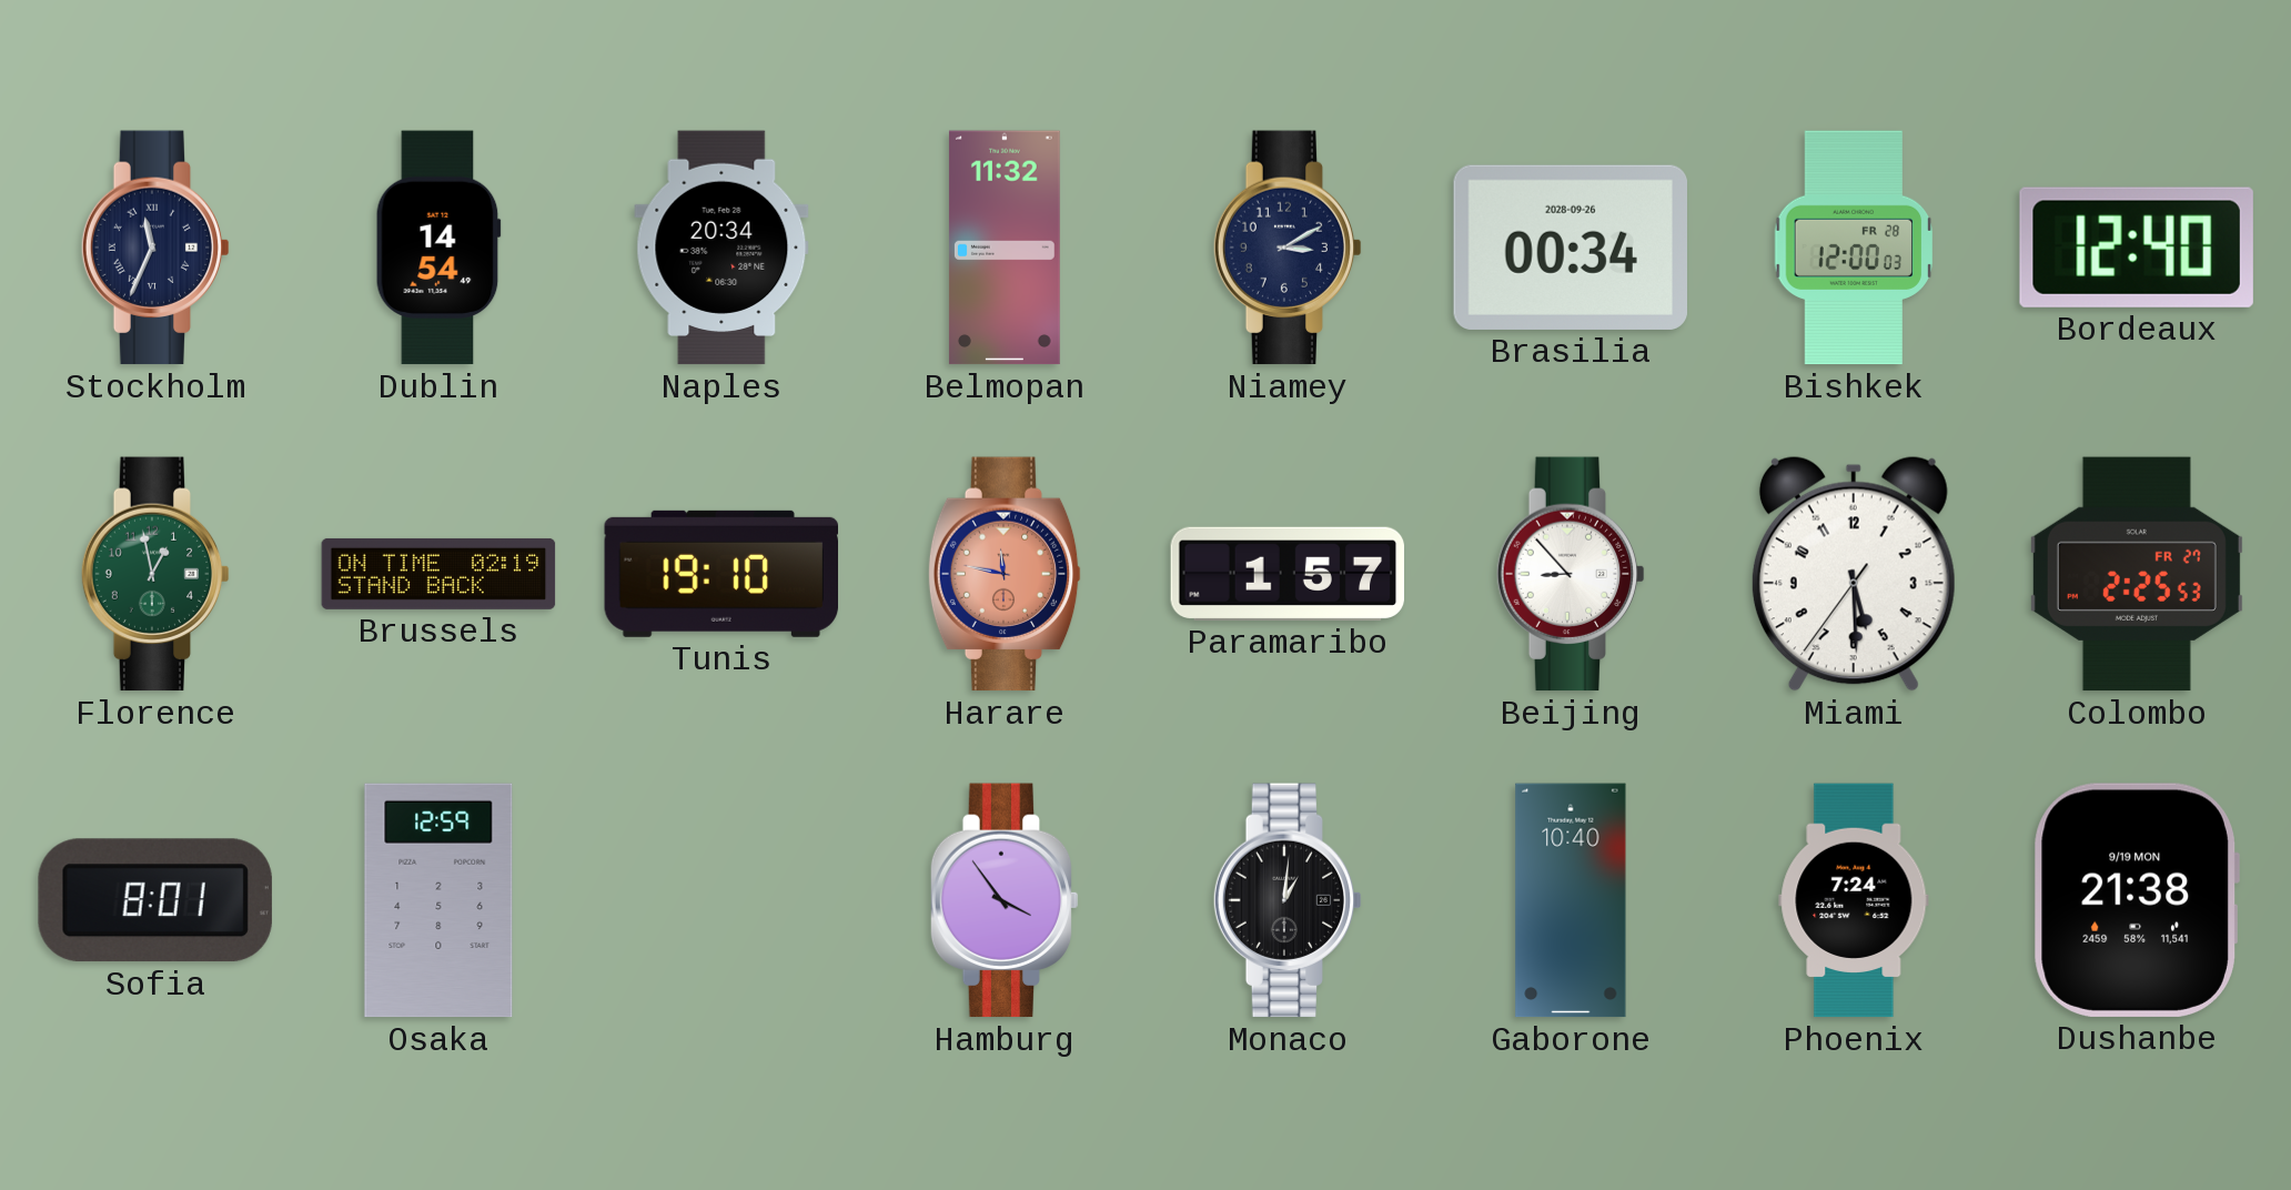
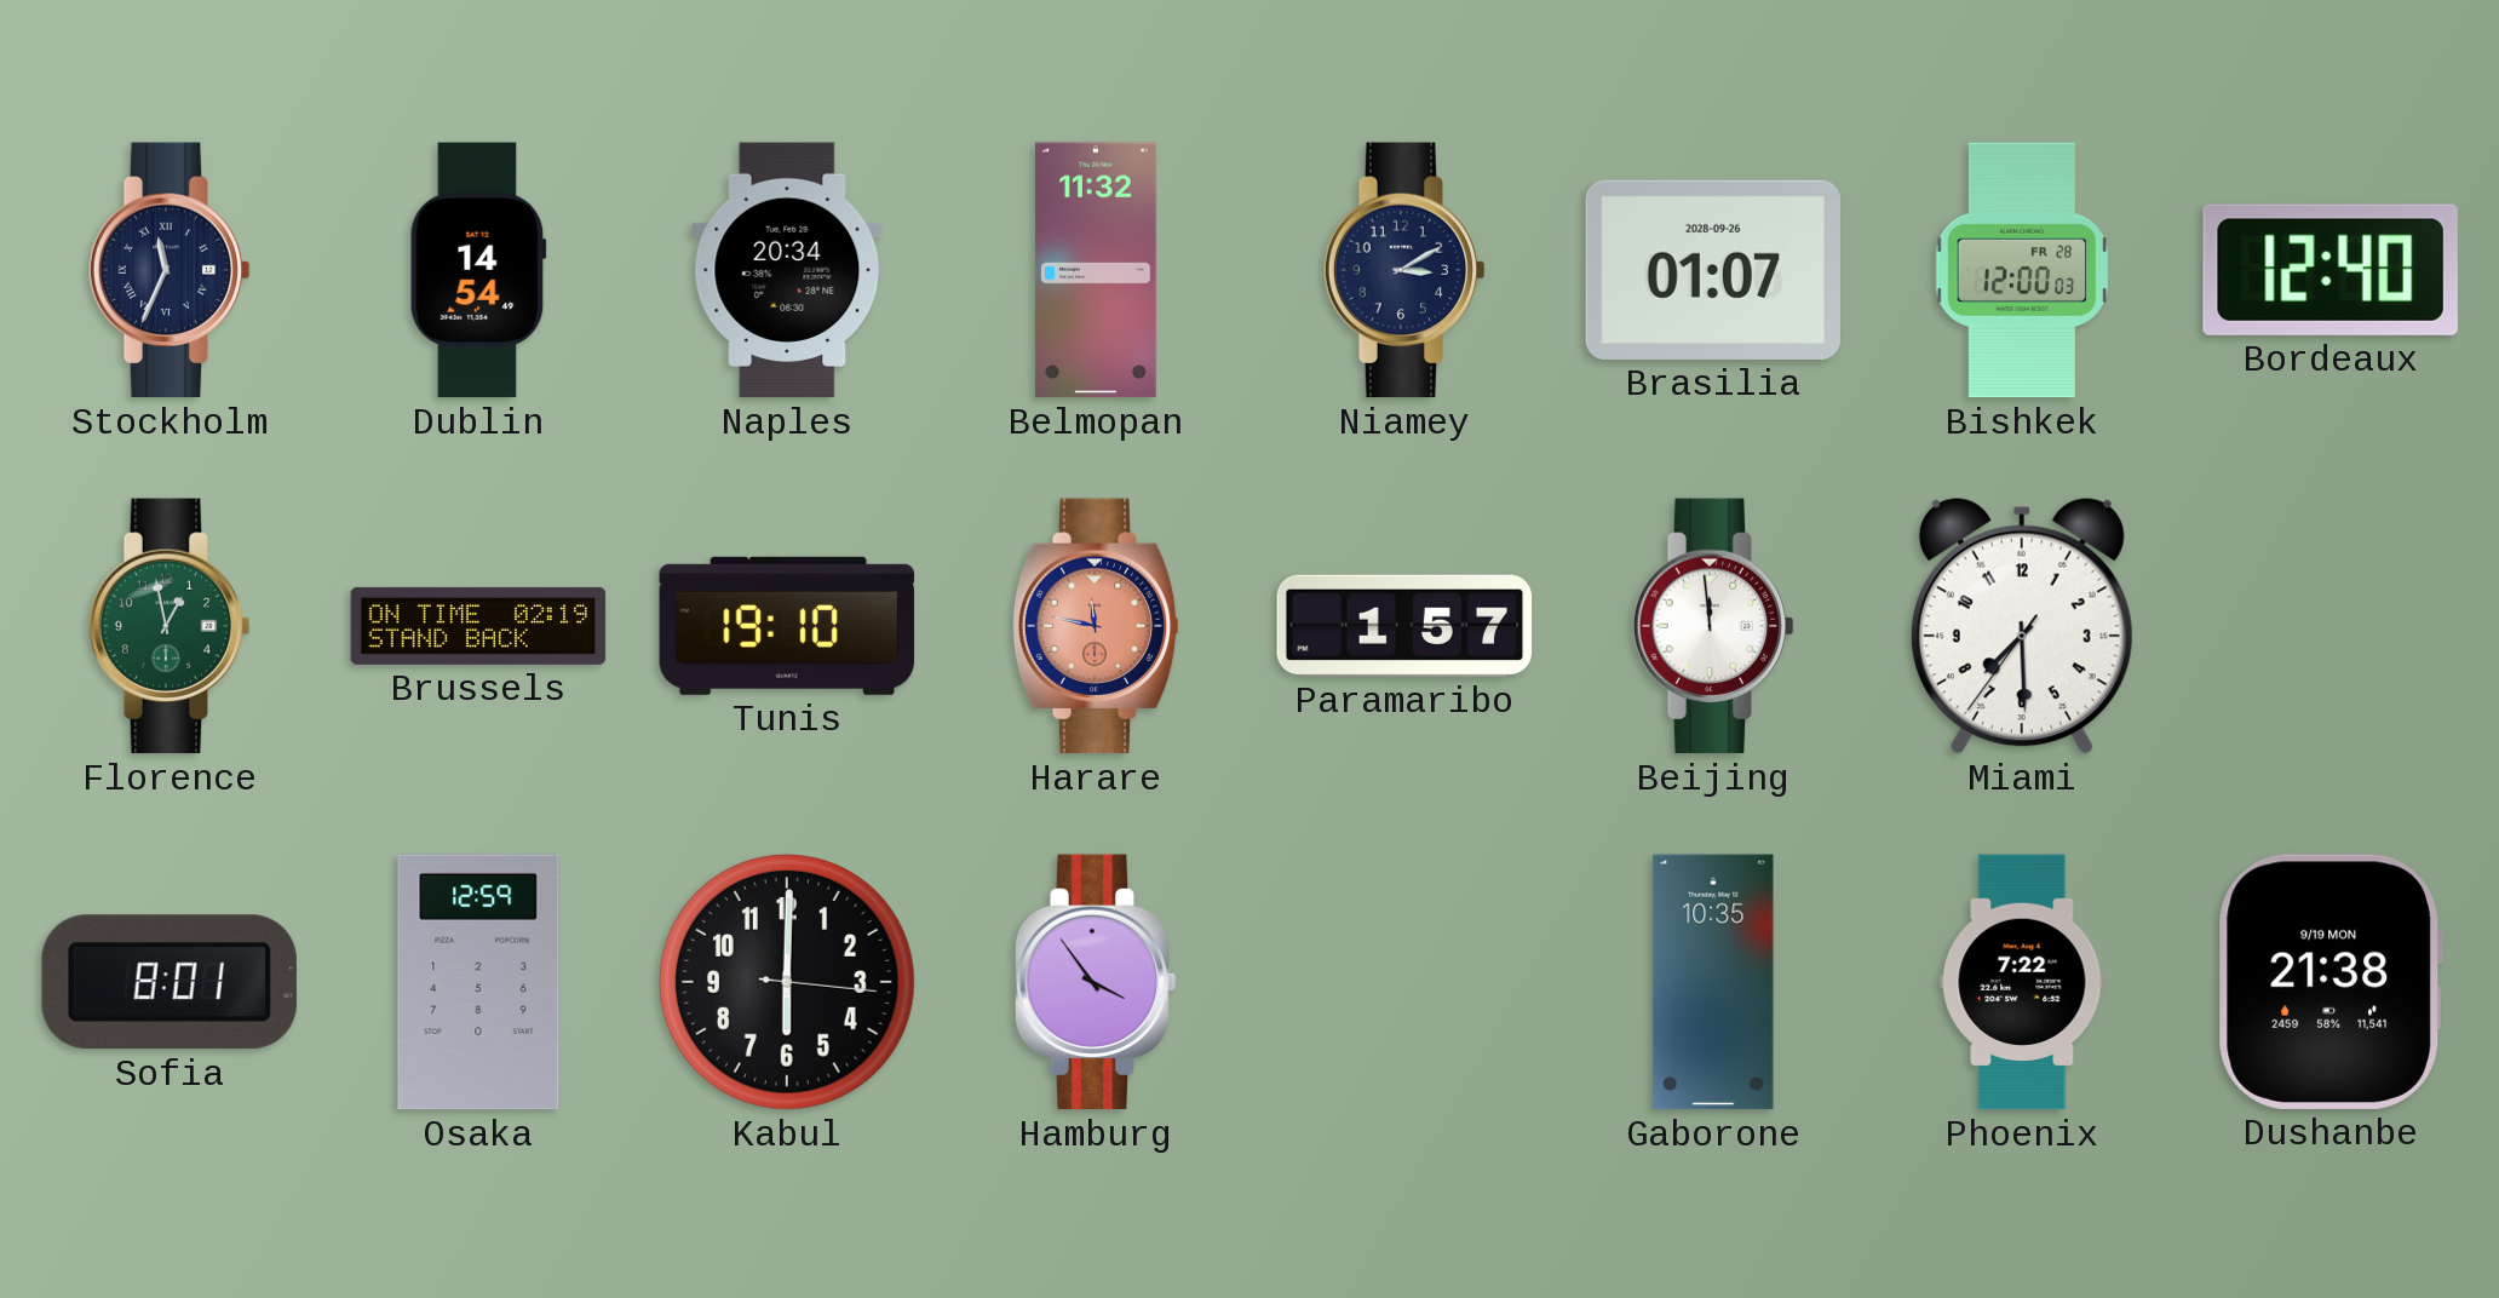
Brasilia: 00:34 -> 01:07
Beijing: 8:53 -> 11:59
Miami: 5:29 -> 7:29
Colombo: 2:25 -> none
Kabul: none -> 6:00
Monaco: 1:01 -> none
Gaborone: 10:40 -> 10:35
Phoenix: 7:24 -> 7:22
